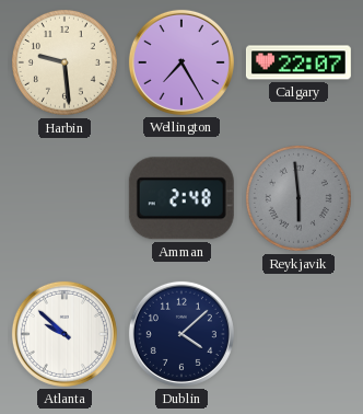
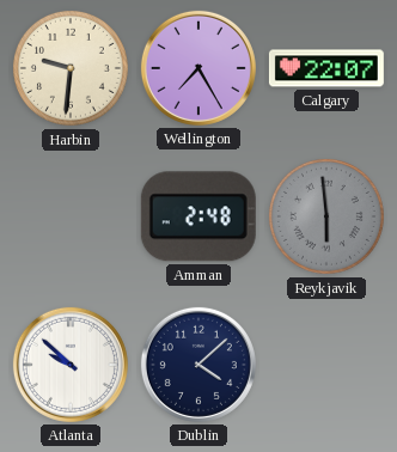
Harbin: 9:29 -> 9:31
